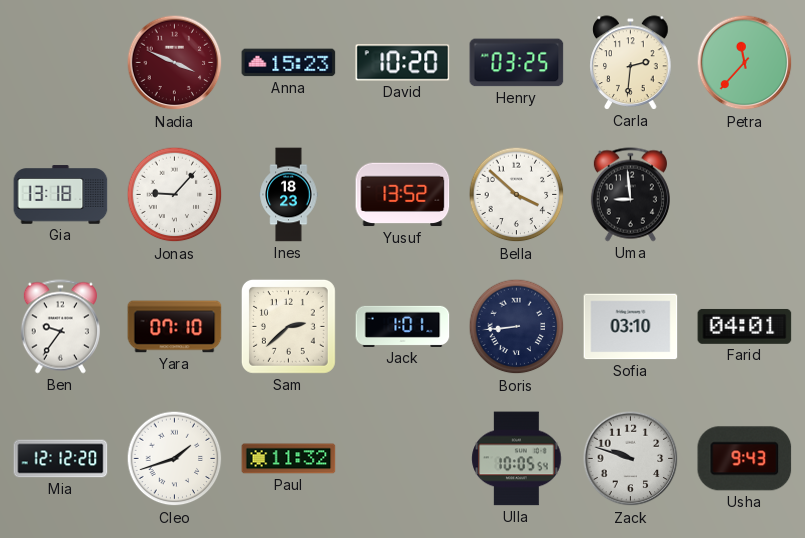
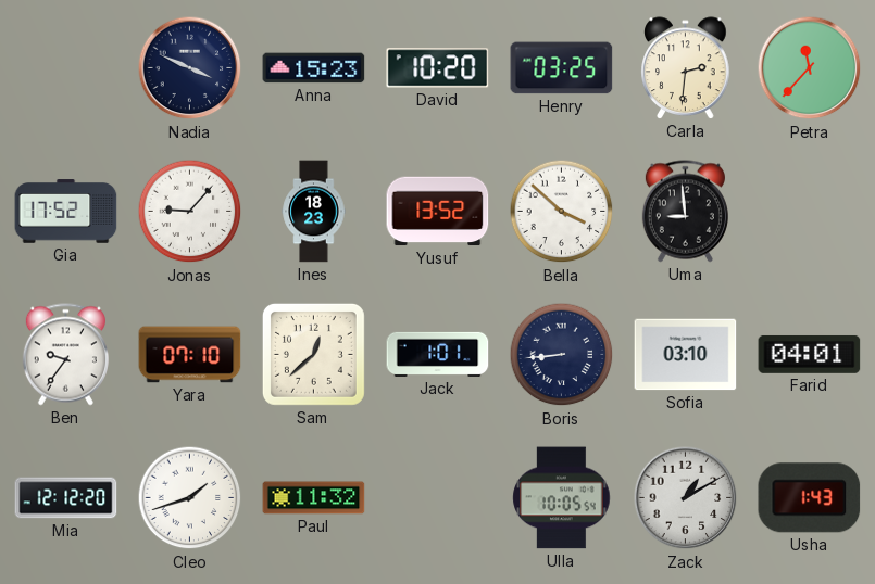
Nadia dial: burgundy -> navy
Gia: 13:18 -> 17:52
Sam: 2:38 -> 12:38
Zack: 9:48 -> 1:10
Usha: 9:43 -> 1:43
